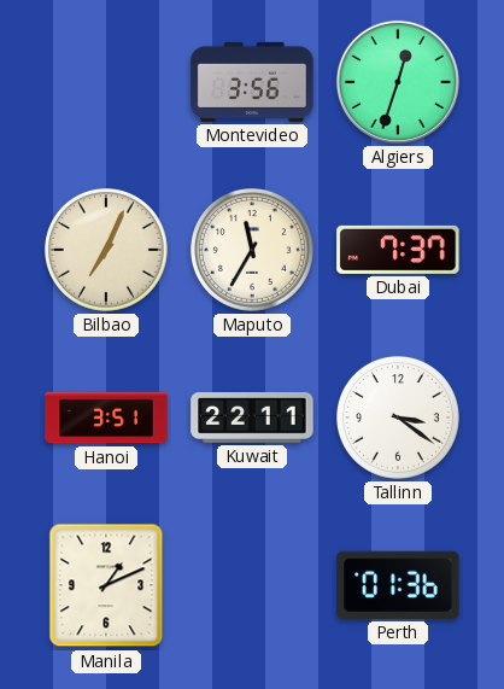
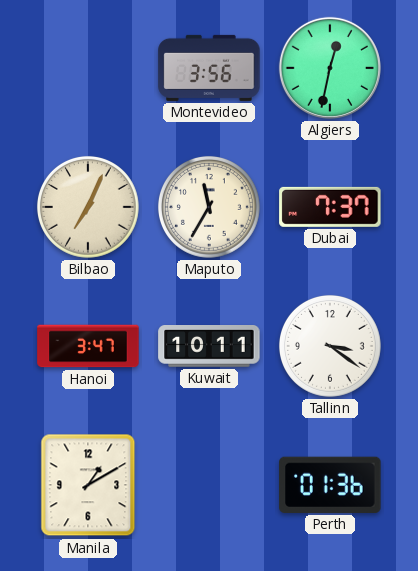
Algiers: 12:33 -> 12:32
Hanoi: 3:51 -> 3:47
Kuwait: 22:11 -> 10:11
Manila: 1:11 -> 1:10
